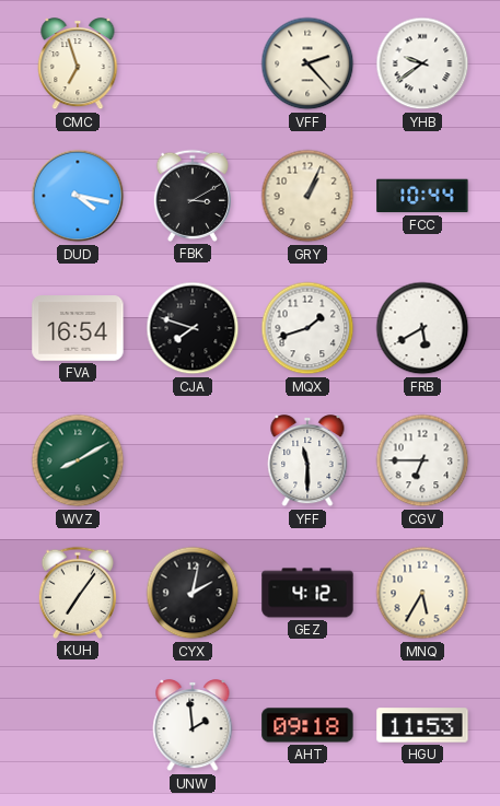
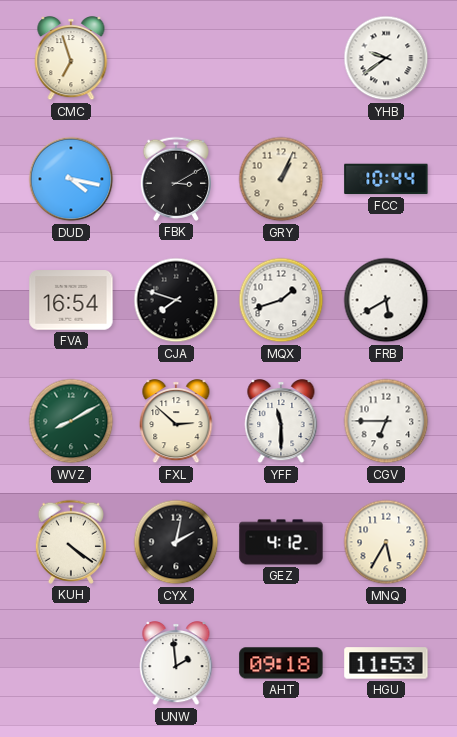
VFF: 2:23 -> none
FXL: none -> 2:52
KUH: 7:06 -> 4:21
